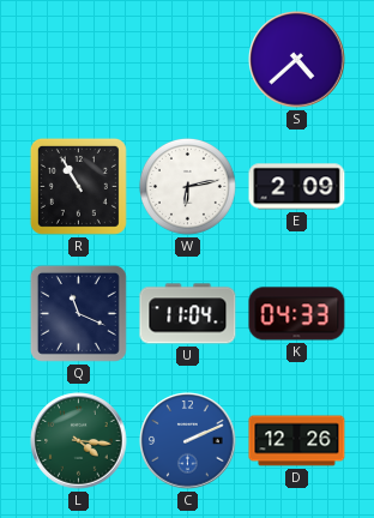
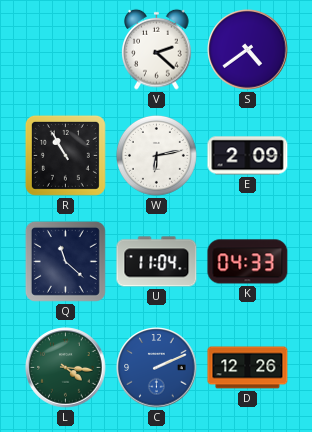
V: none -> 2:22
S: 4:38 -> 4:39
Q: 11:19 -> 11:22
